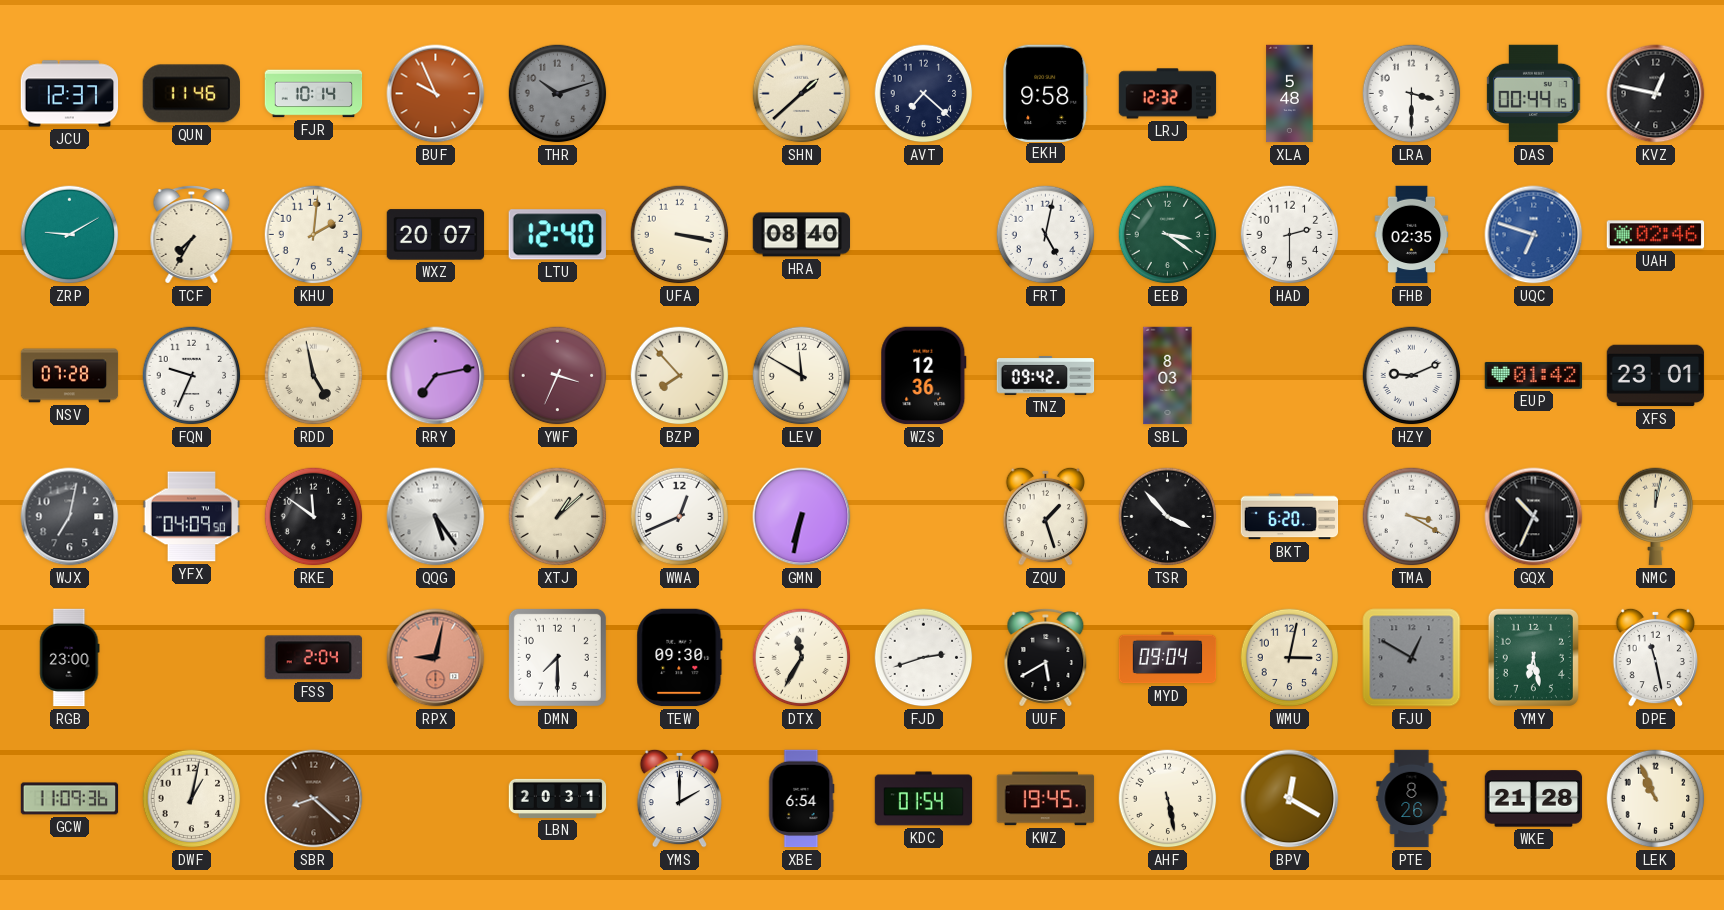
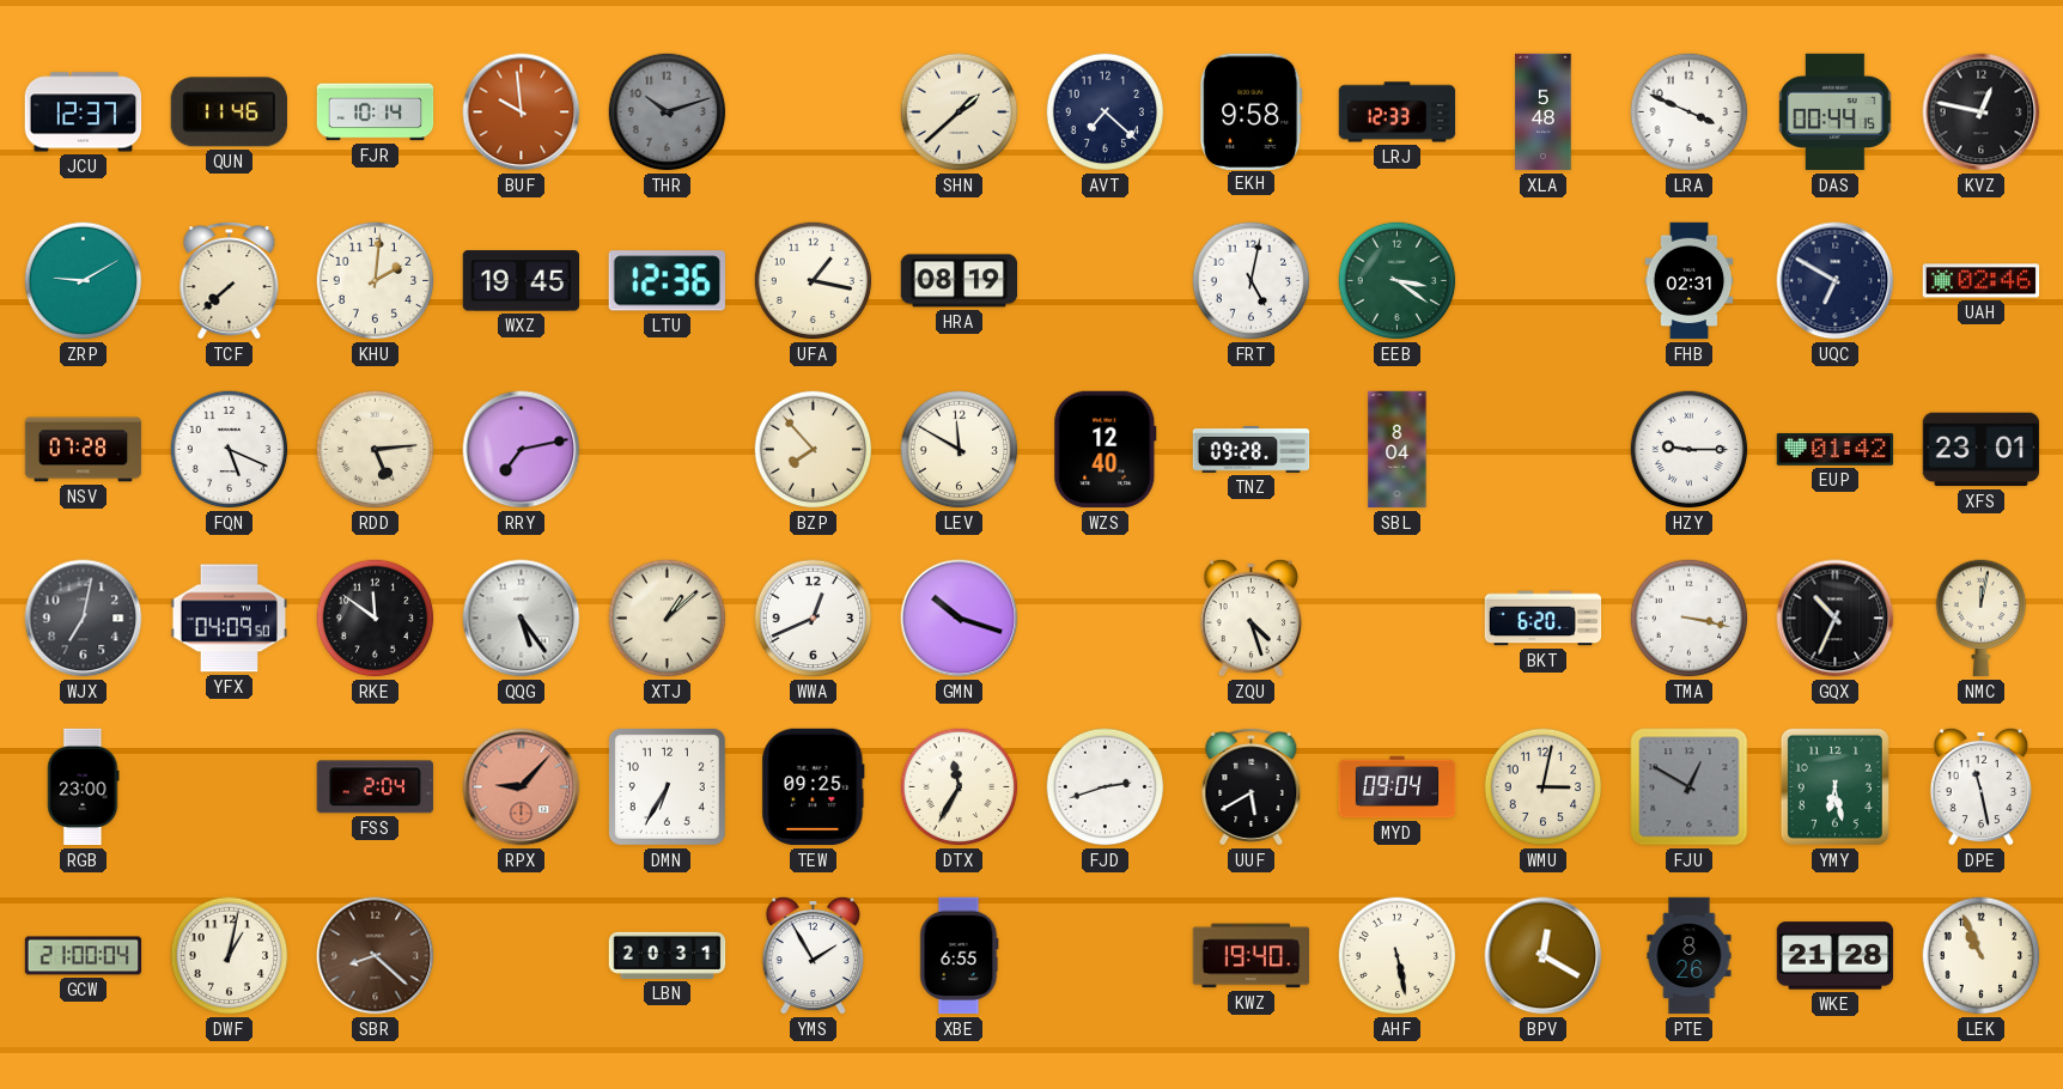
BUF: 9:56 -> 9:59
LRJ: 12:32 -> 12:33
LRA: 3:30 -> 3:49
TCF: 7:35 -> 7:38
WXZ: 20:07 -> 19:45
LTU: 12:40 -> 12:36
UFA: 3:17 -> 1:17
HRA: 08:40 -> 08:19
HAD: 2:30 -> none
FHB: 02:35 -> 02:31
UQC: 6:48 -> 6:50
UQC dial: blue -> navy
FQN: 9:34 -> 5:19
RDD: 4:58 -> 5:14
YWF: 3:34 -> none
WZS: 12:36 -> 12:40
TNZ: 09:42 -> 09:28
SBL: 8:03 -> 8:04
HZY: 9:11 -> 9:15
GMN: 6:32 -> 10:18
ZQU: 1:27 -> 4:27
TSR: 3:53 -> none
TMA: 3:20 -> 3:17
RPX: 9:02 -> 9:07
DMN: 7:30 -> 6:35
TEW: 09:30 -> 09:25
GCW: 11:09 -> 21:00
YMS: 2:00 -> 1:55
XBE: 6:54 -> 6:55
KDC: 01:54 -> none
KWZ: 19:45 -> 19:40
